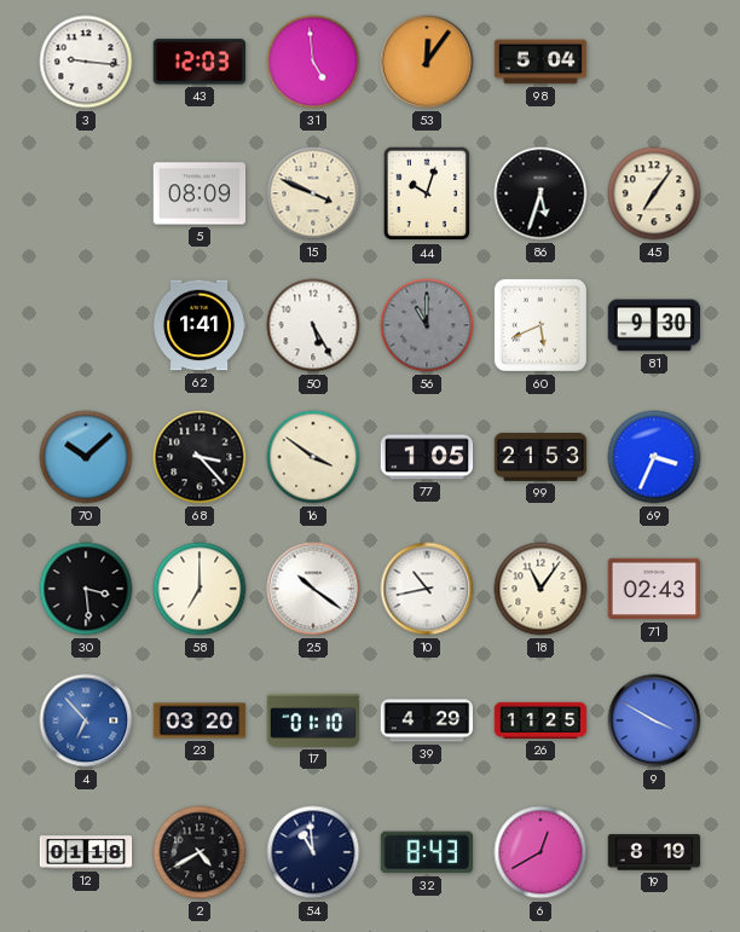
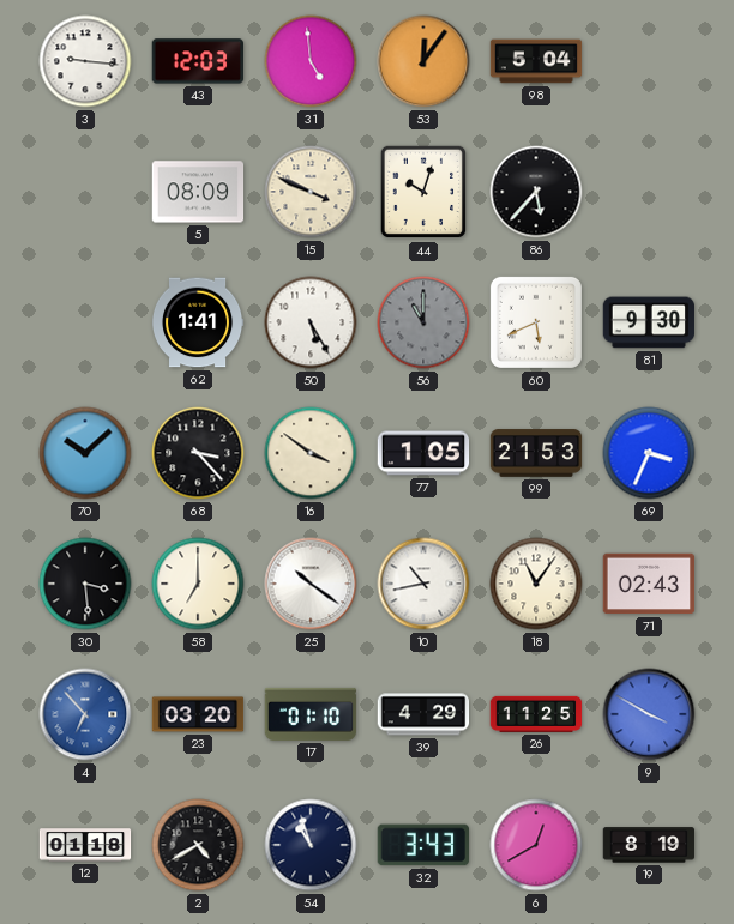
86: 5:33 -> 5:37
45: 7:06 -> none
54: 10:59 -> 10:57
32: 8:43 -> 3:43
